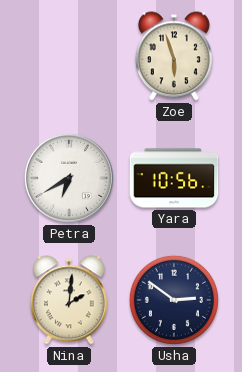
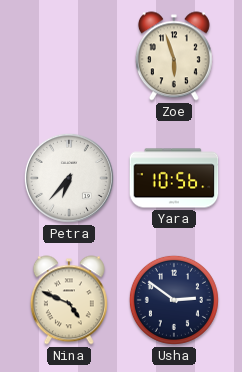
Petra: 6:40 -> 6:37
Nina: 2:01 -> 4:49
